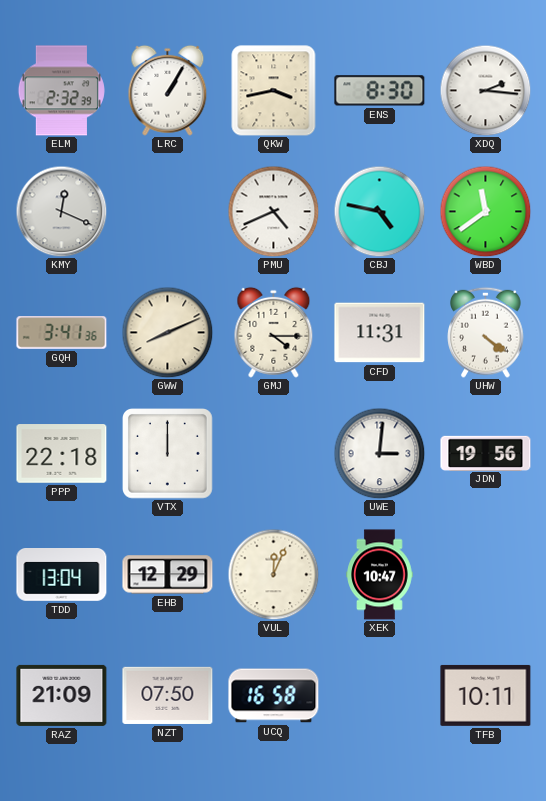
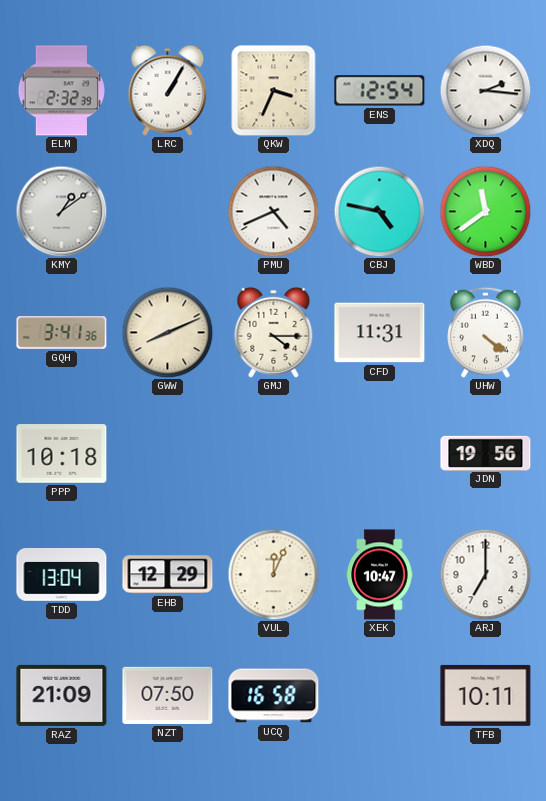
QKW: 3:43 -> 3:34
ENS: 8:30 -> 12:54
KMY: 12:19 -> 1:09
PPP: 22:18 -> 10:18
VTX: 12:00 -> none
UWE: 3:01 -> none
ARJ: none -> 7:00
